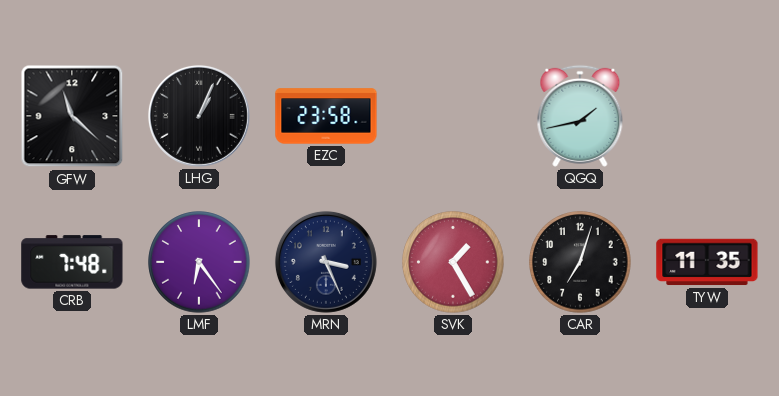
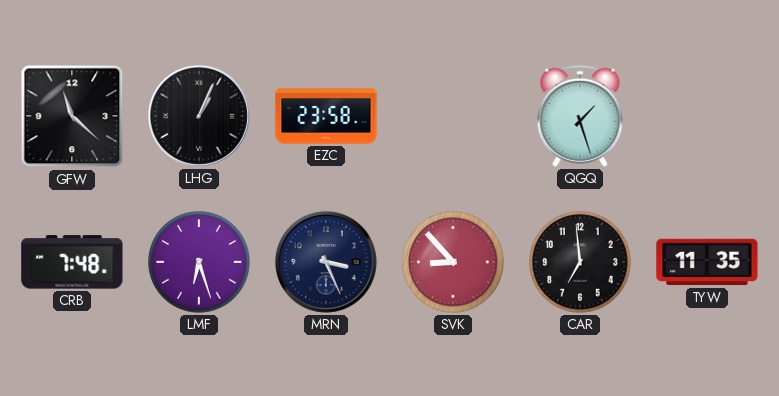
QGQ: 1:43 -> 1:27
LMF: 6:24 -> 6:27
SVK: 1:25 -> 8:53
CAR: 7:03 -> 6:59
